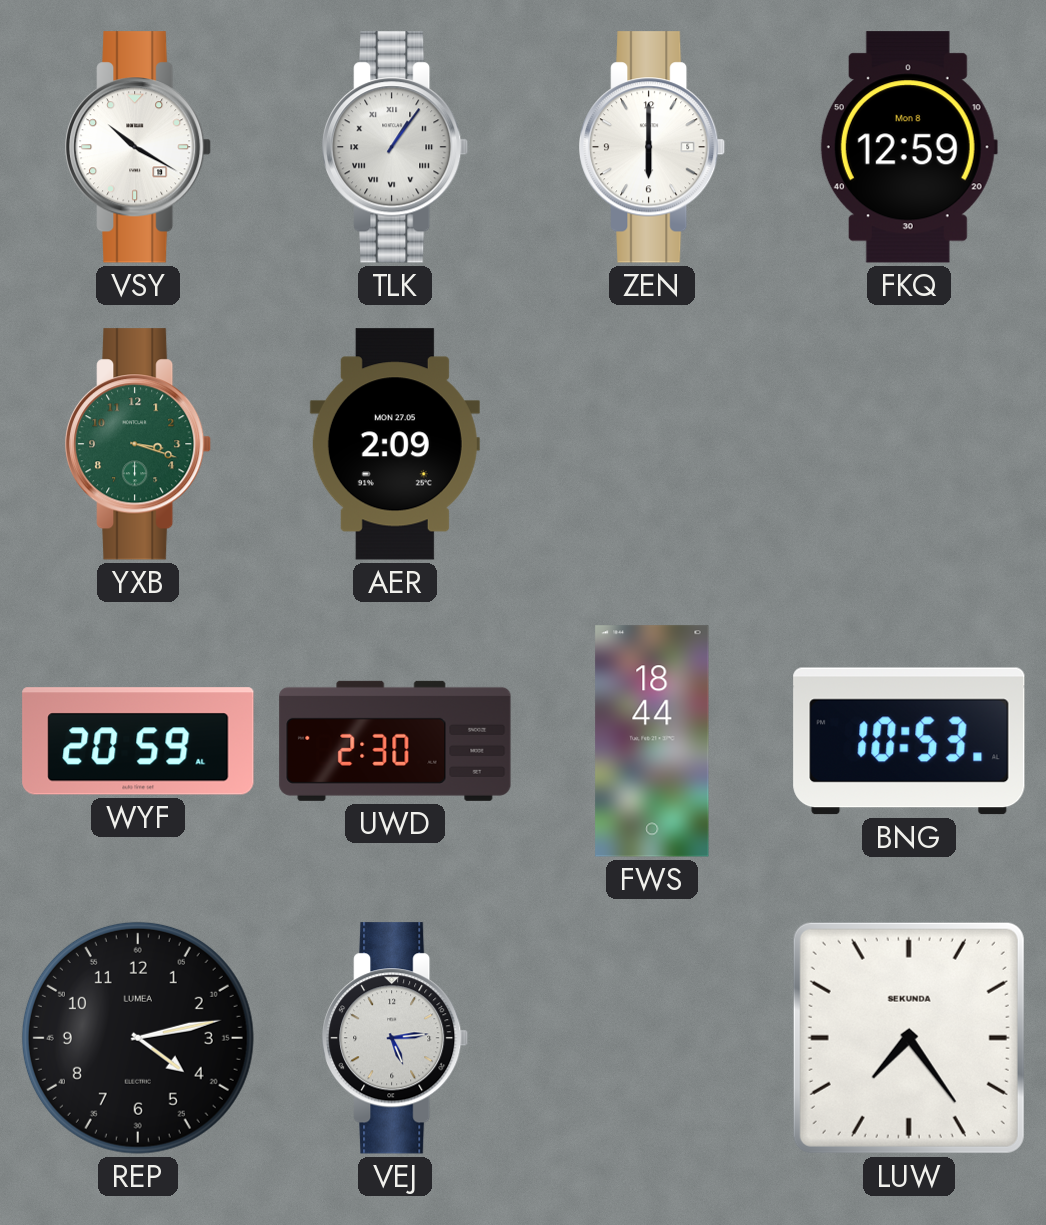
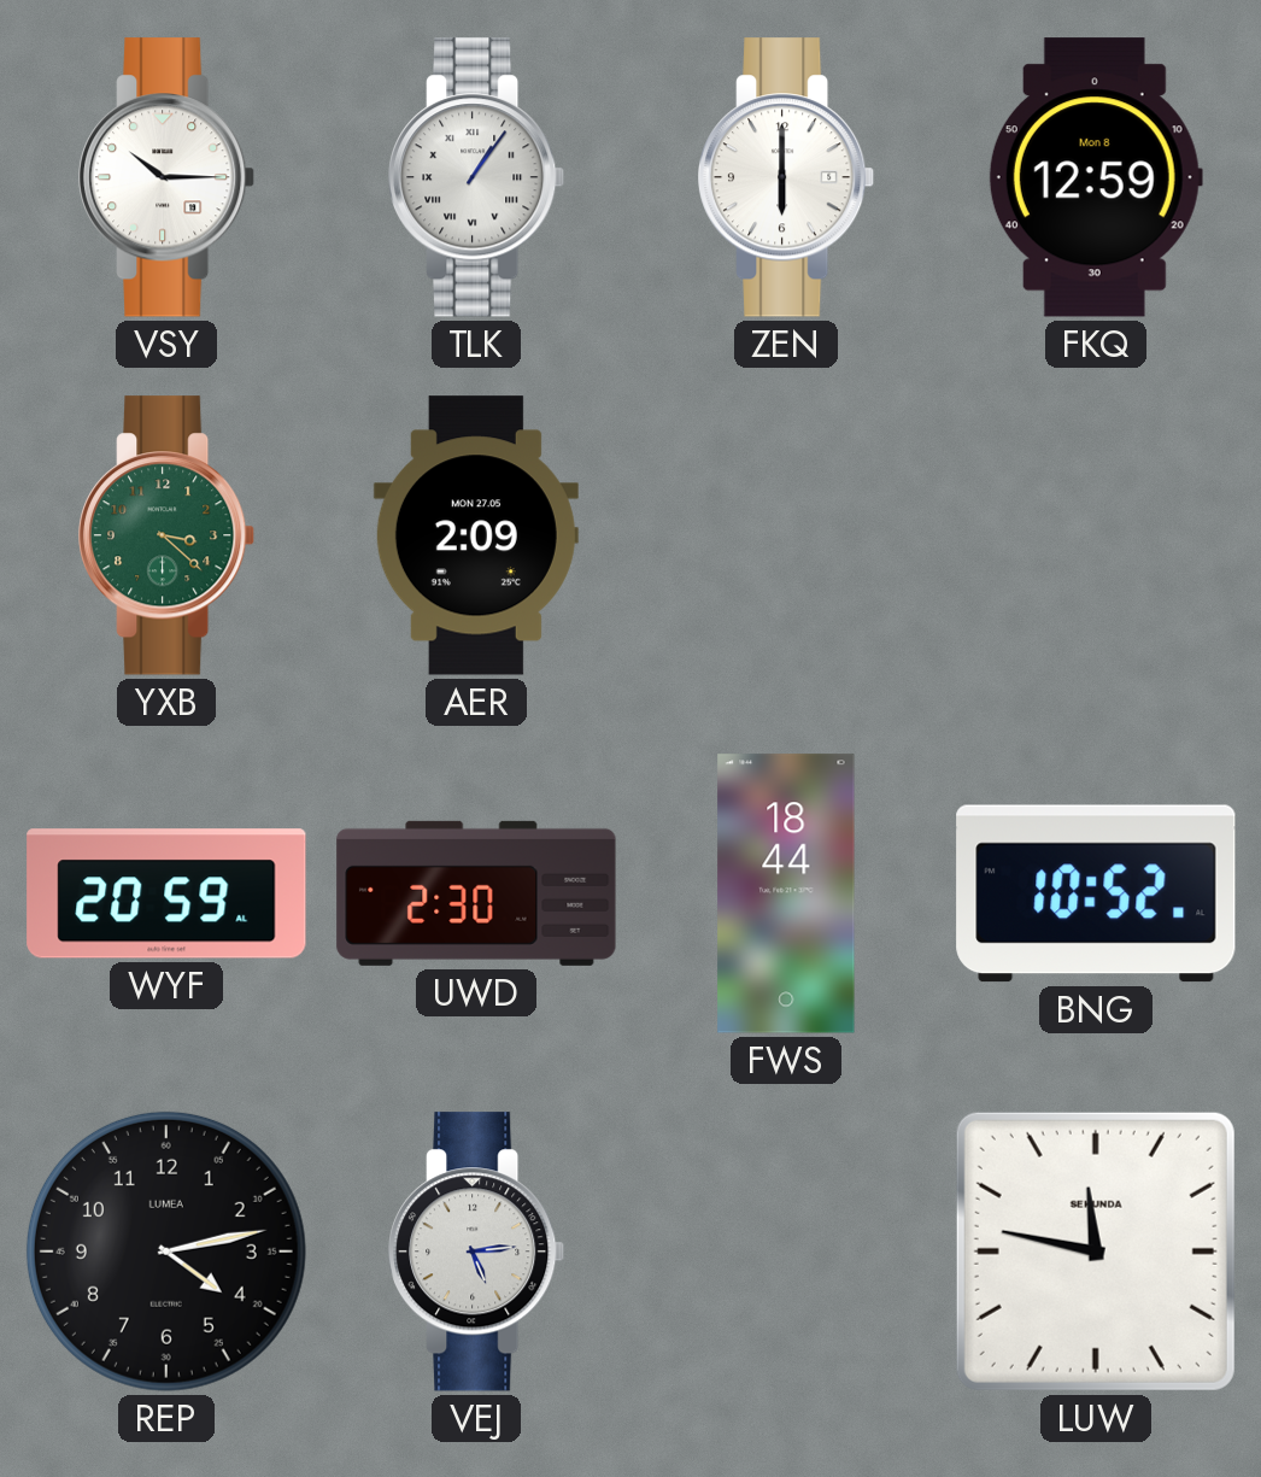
VSY: 10:20 -> 10:15
YXB: 3:18 -> 3:22
BNG: 10:53 -> 10:52
LUW: 7:24 -> 11:47
